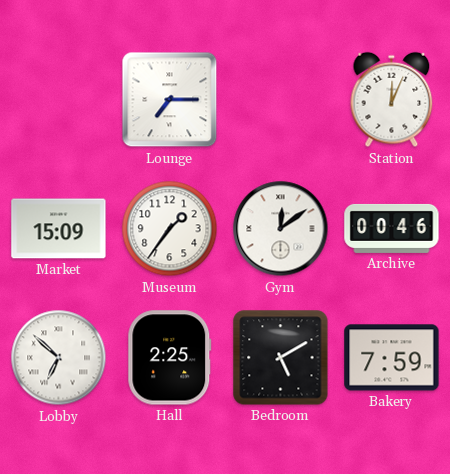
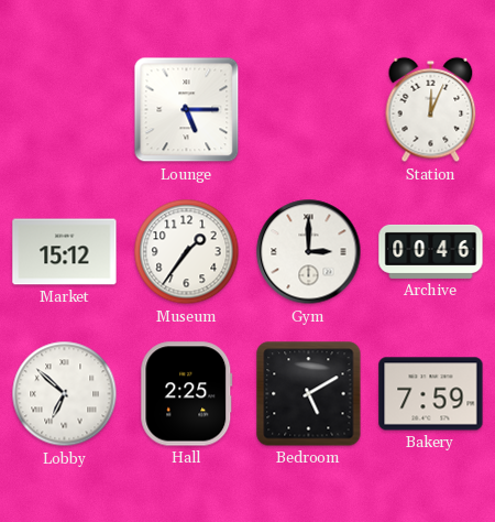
Lounge: 7:15 -> 5:15
Market: 15:09 -> 15:12
Gym: 12:09 -> 3:00
